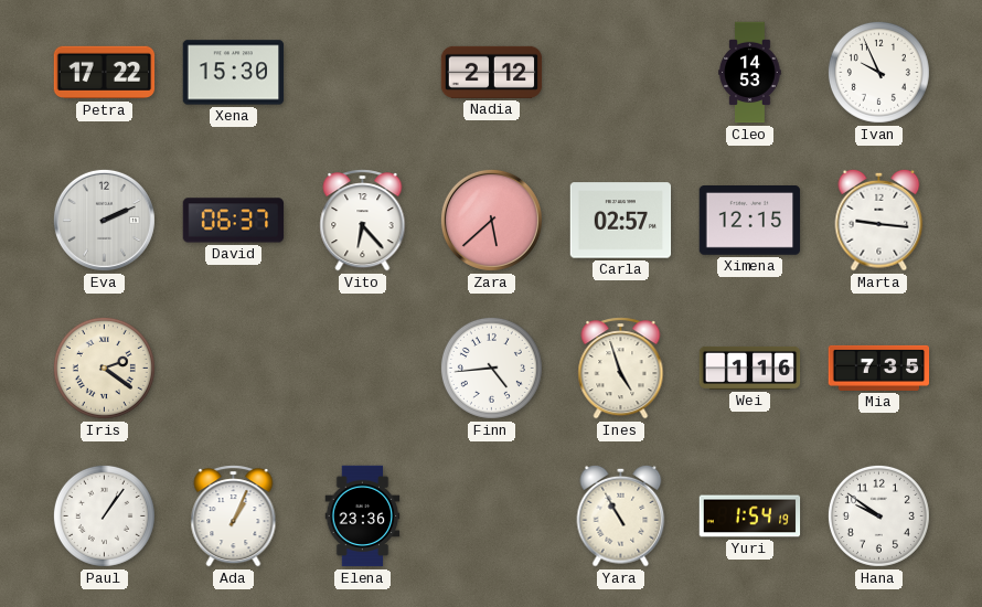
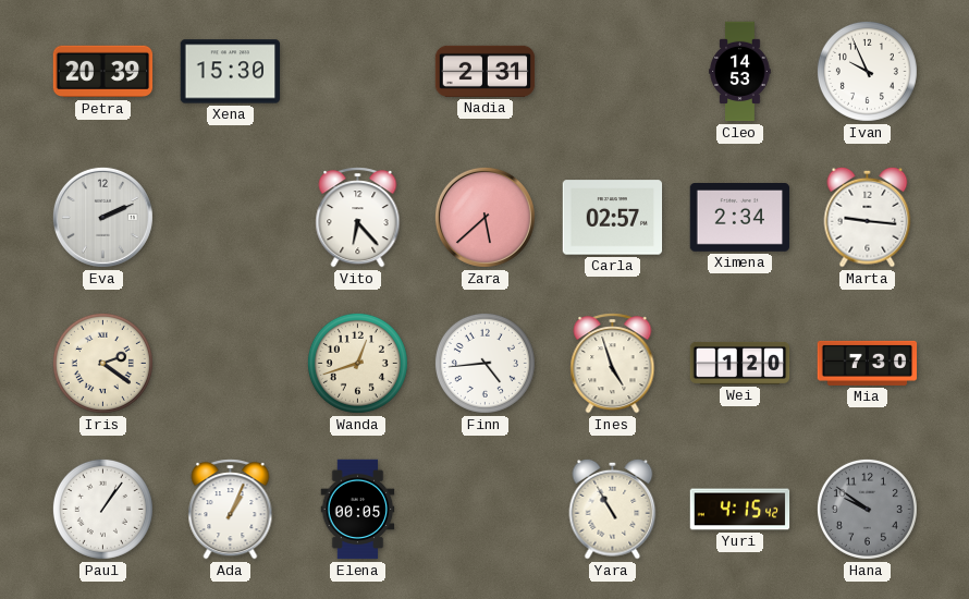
Petra: 17:22 -> 20:39
Nadia: 2:12 -> 2:31
David: 06:37 -> none
Ximena: 12:15 -> 2:34
Wanda: none -> 12:42
Wei: 1:16 -> 1:20
Mia: 7:35 -> 7:30
Elena: 23:36 -> 00:05
Yuri: 1:54 -> 4:15
Hana dial: white -> grey
